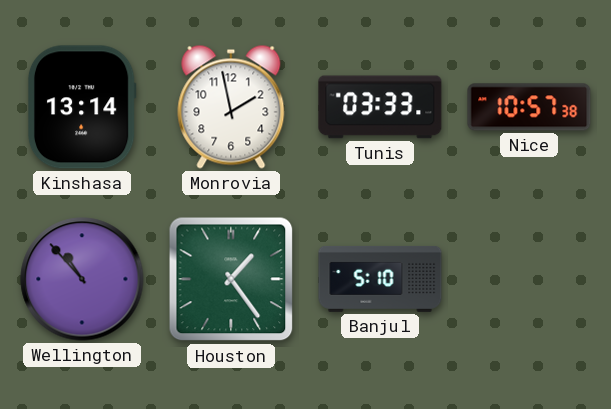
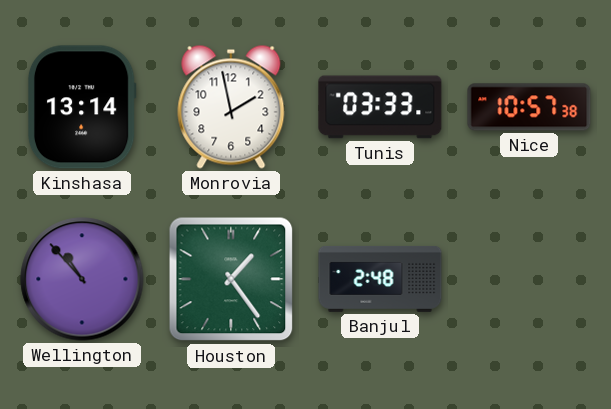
Banjul: 5:10 -> 2:48
